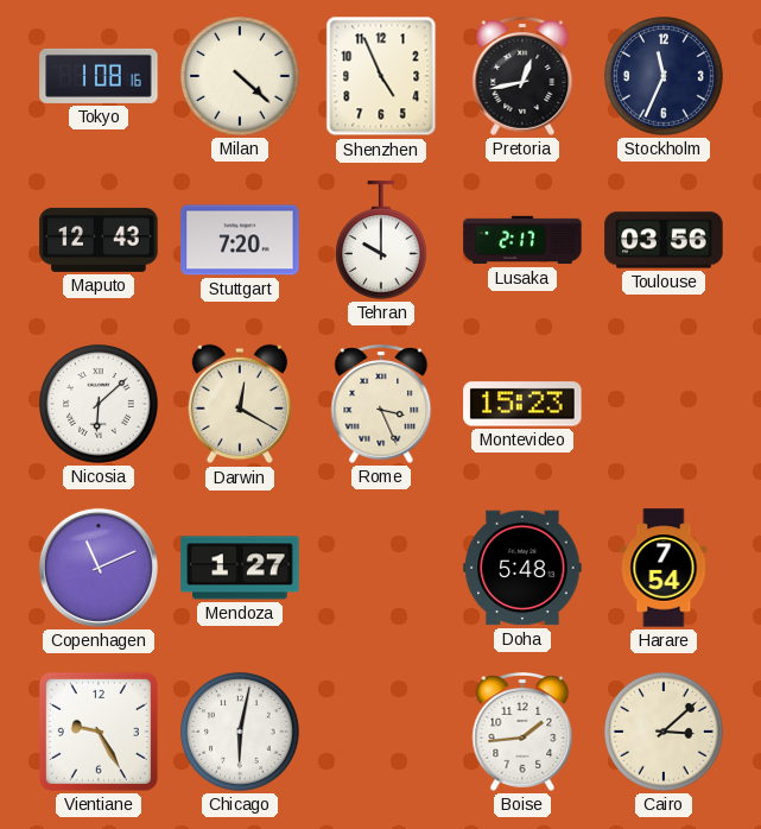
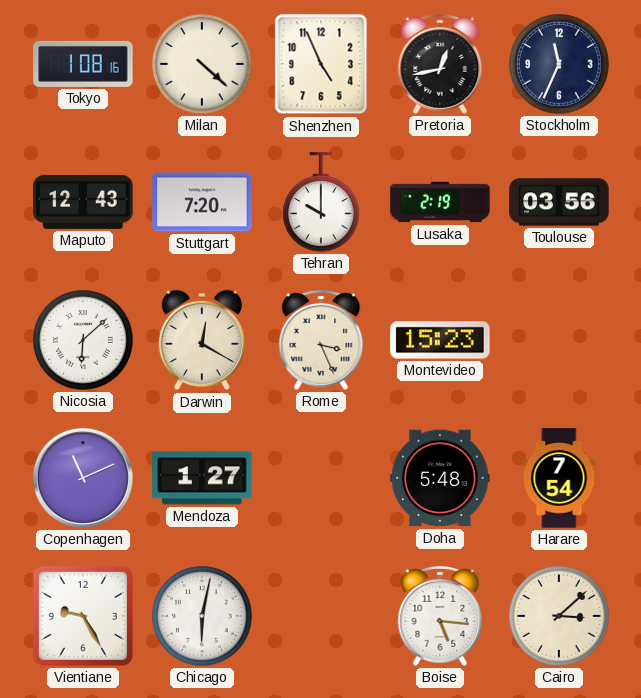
Lusaka: 2:17 -> 2:19
Boise: 1:44 -> 5:16
